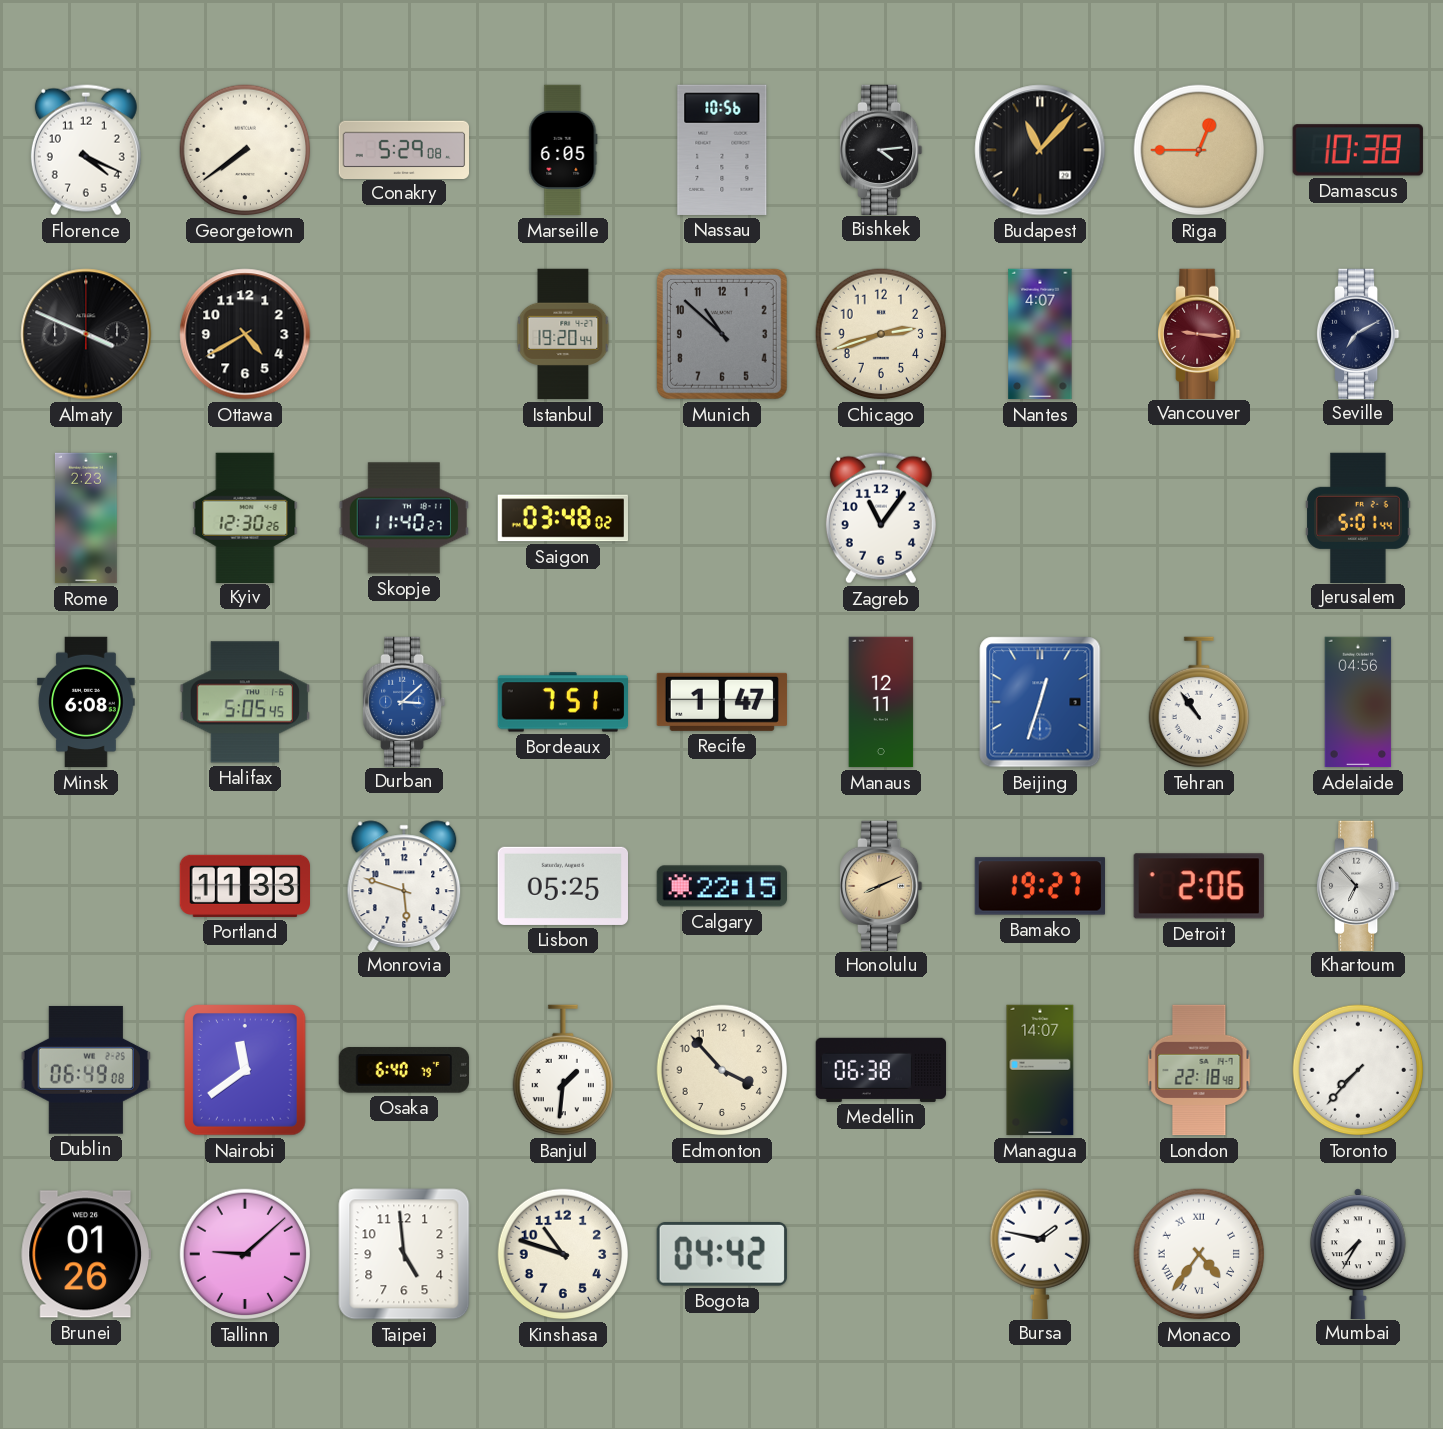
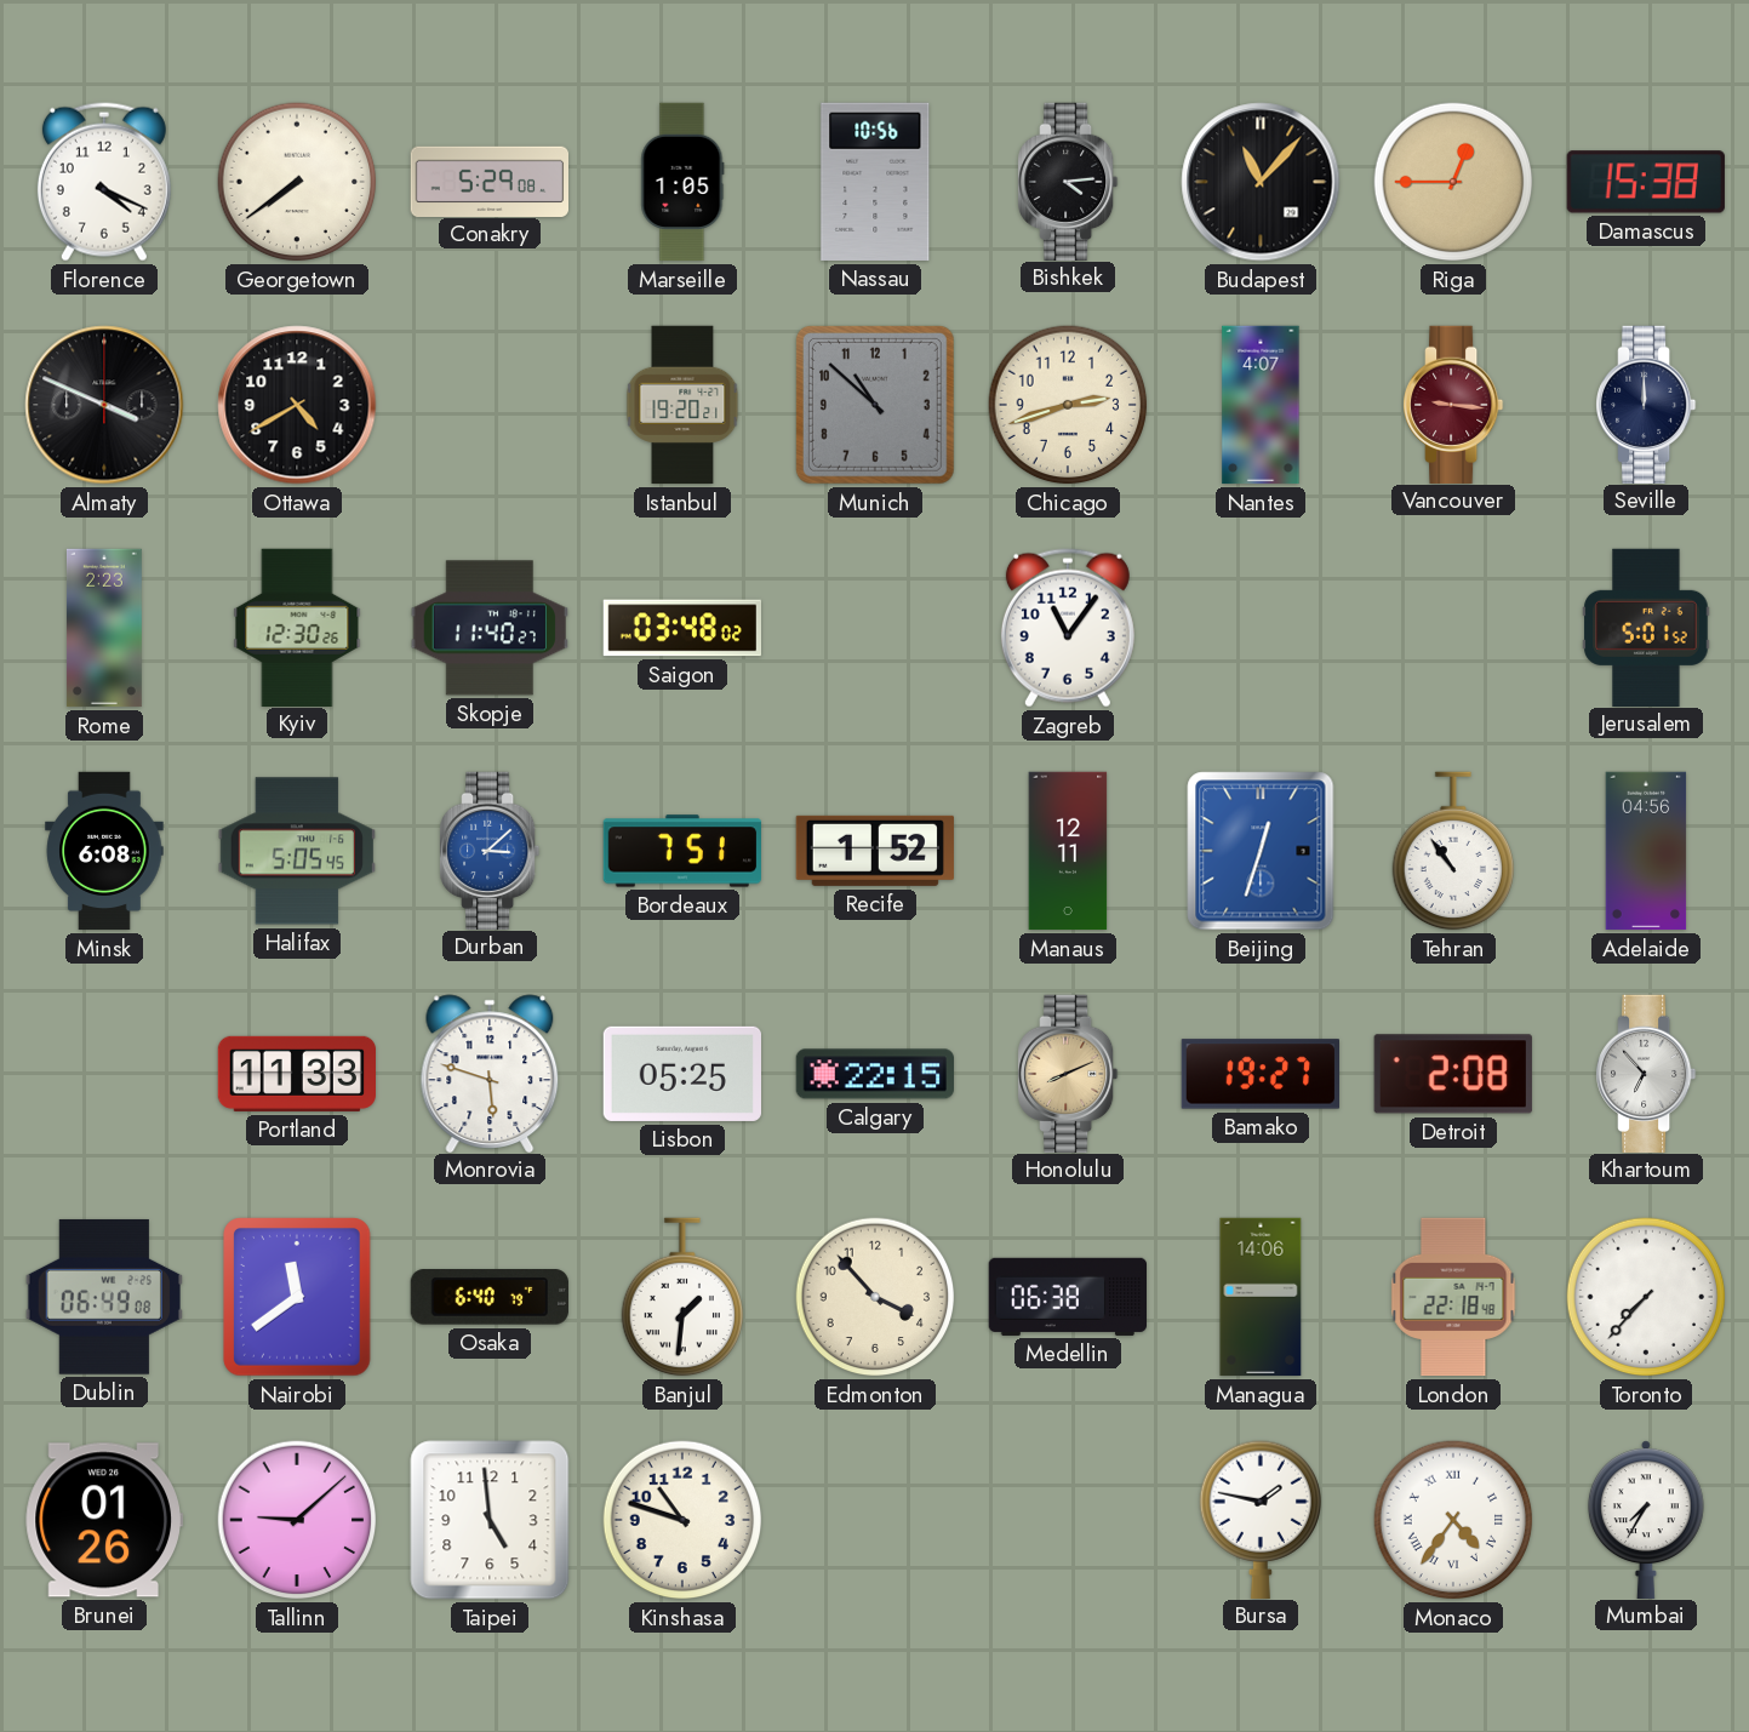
Marseille: 6:05 -> 1:05
Damascus: 10:38 -> 15:38
Istanbul: 19:20:44 -> 19:20:21
Seville: 7:10 -> 12:00
Jerusalem: 5:01:44 -> 5:01:52
Recife: 1:47 -> 1:52
Detroit: 2:06 -> 2:08
Managua: 14:07 -> 14:06
Bogota: 04:42 -> none
